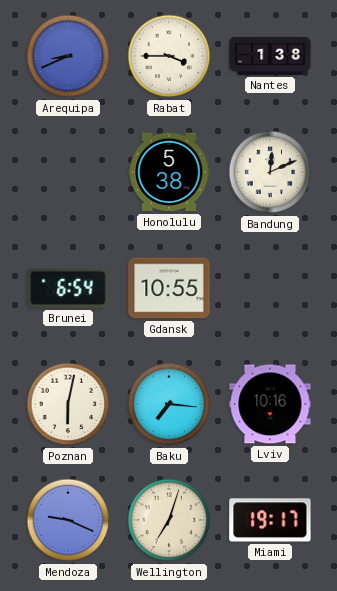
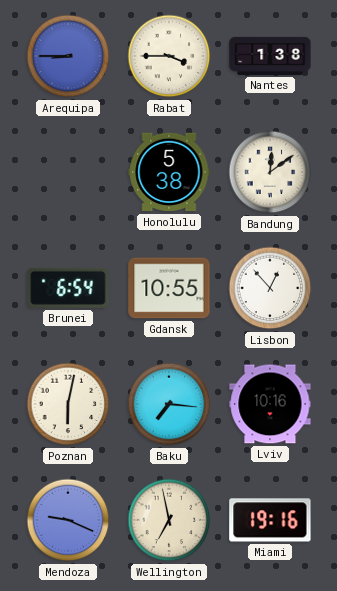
Arequipa: 8:41 -> 8:45
Bandung: 12:11 -> 12:09
Lisbon: none -> 12:53
Wellington: 7:03 -> 6:58
Miami: 19:17 -> 19:16
